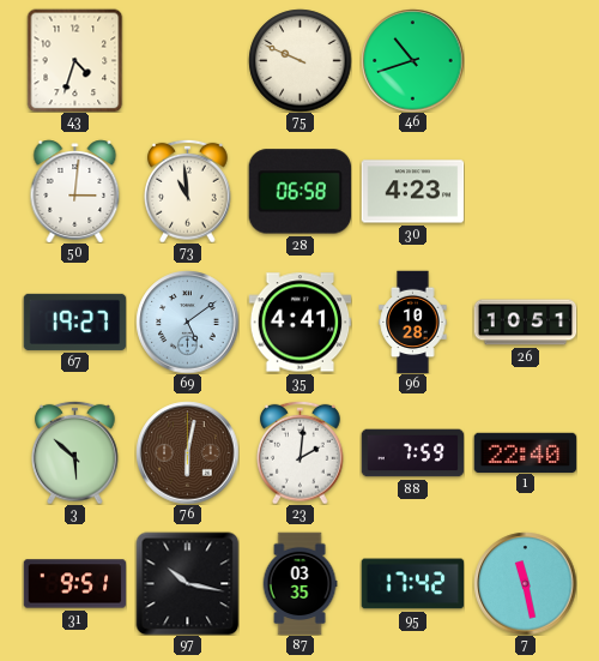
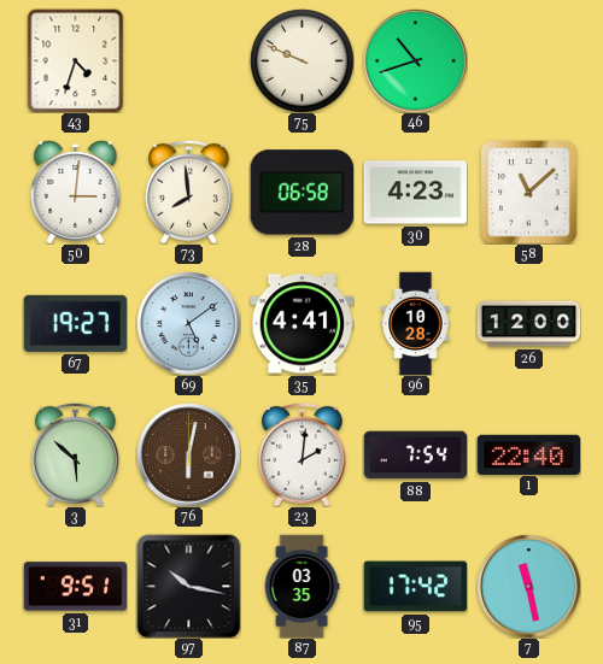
73: 10:59 -> 7:59
58: none -> 11:08
26: 10:51 -> 12:00
88: 7:59 -> 7:54
